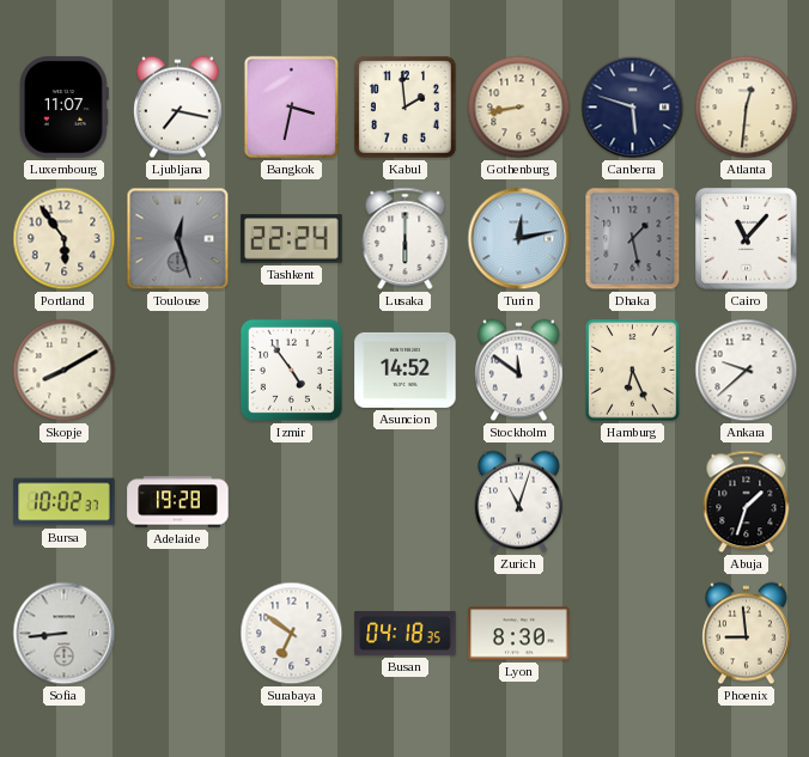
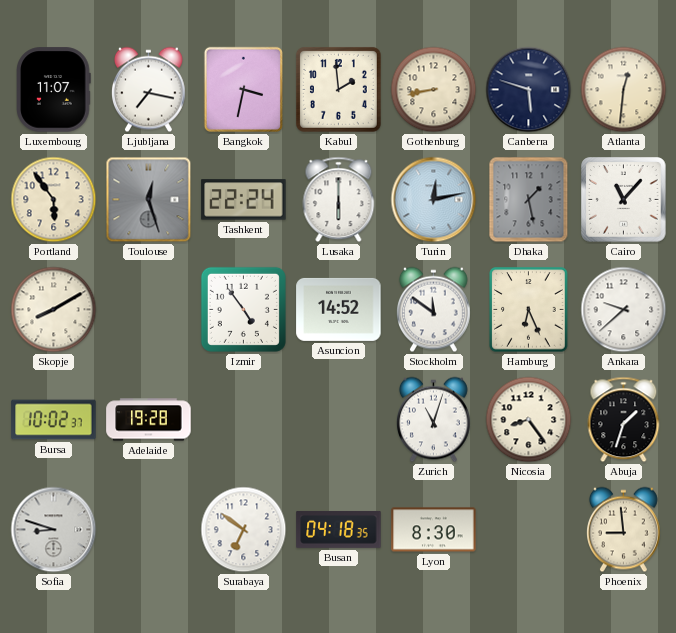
Nicosia: none -> 8:24
Sofia: 8:44 -> 8:48
